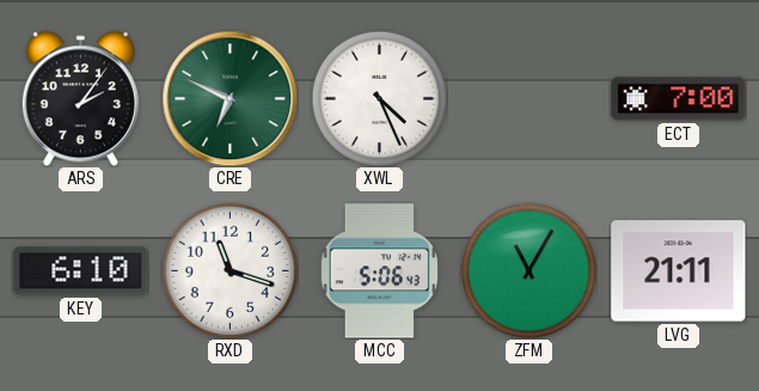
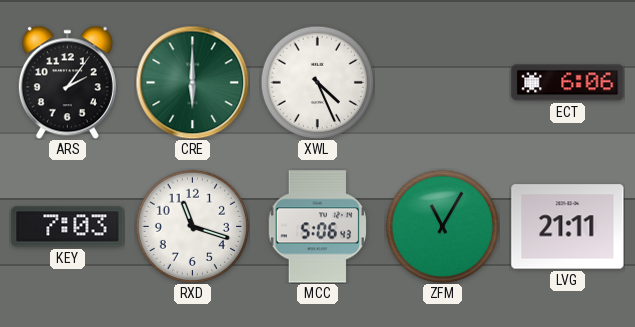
CRE: 6:49 -> 6:00
ECT: 7:00 -> 6:06
KEY: 6:10 -> 7:03
